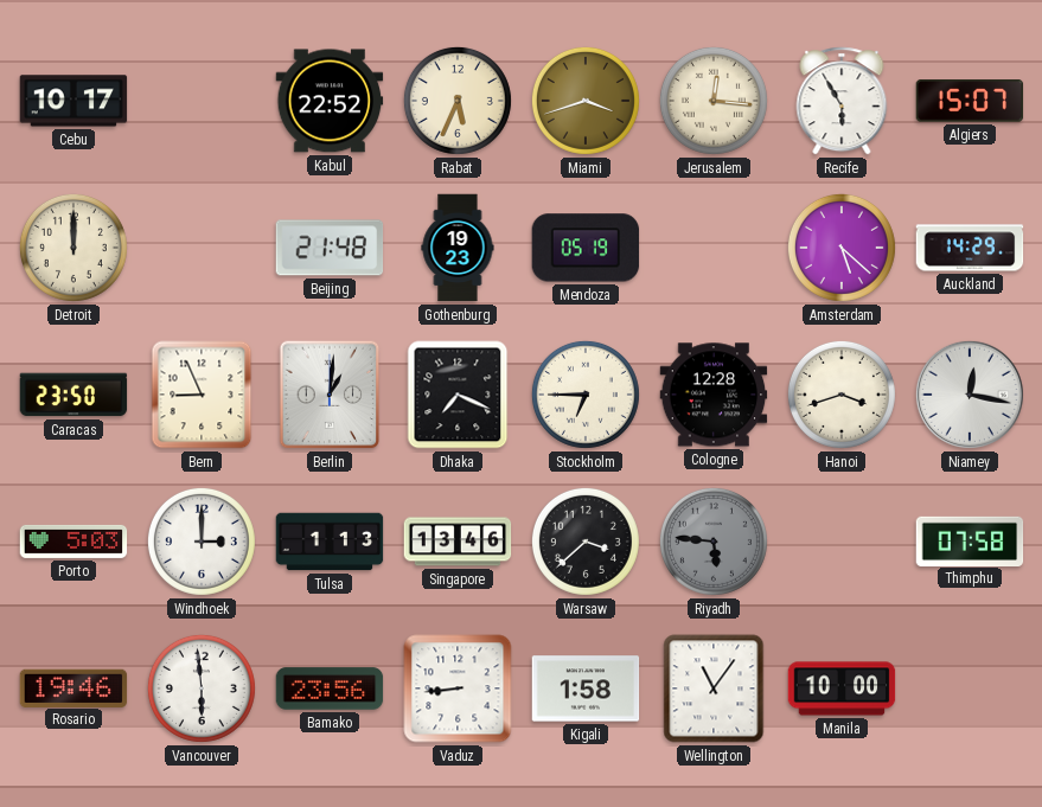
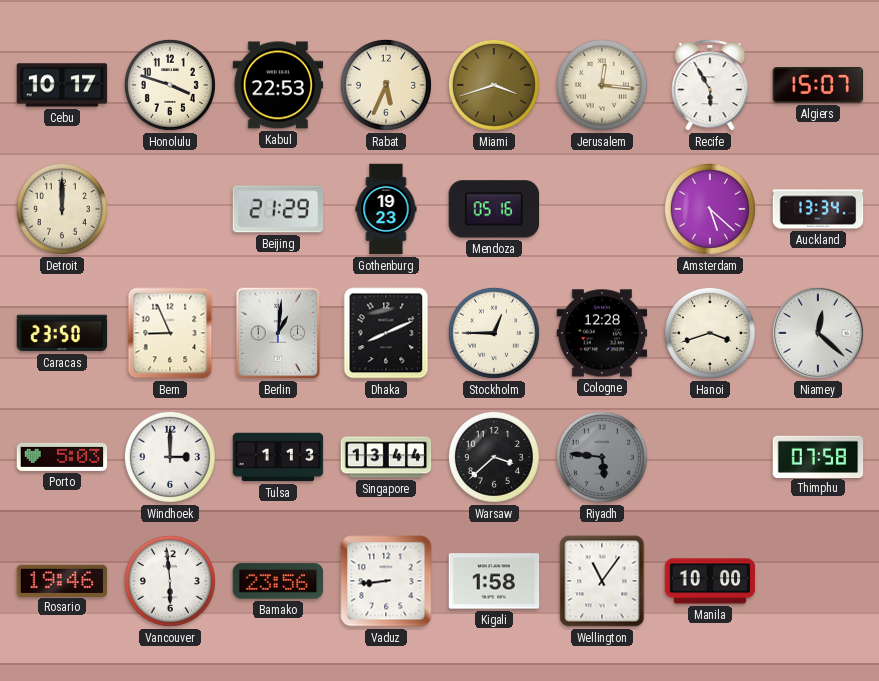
Honolulu: none -> 3:48
Kabul: 22:52 -> 22:53
Beijing: 21:48 -> 21:29
Mendoza: 05:19 -> 05:16
Auckland: 14:29 -> 13:34
Dhaka: 7:19 -> 8:11
Stockholm: 6:45 -> 12:45
Niamey: 12:17 -> 12:22
Singapore: 13:46 -> 13:44
